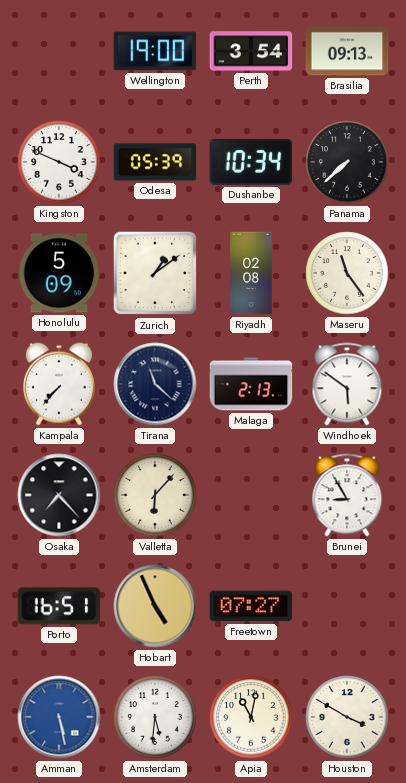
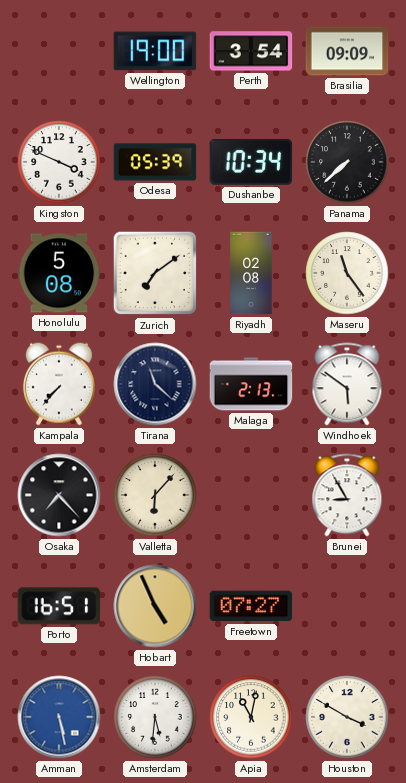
Brasilia: 09:13 -> 09:09
Honolulu: 5:09 -> 5:08
Zurich: 1:09 -> 7:09
